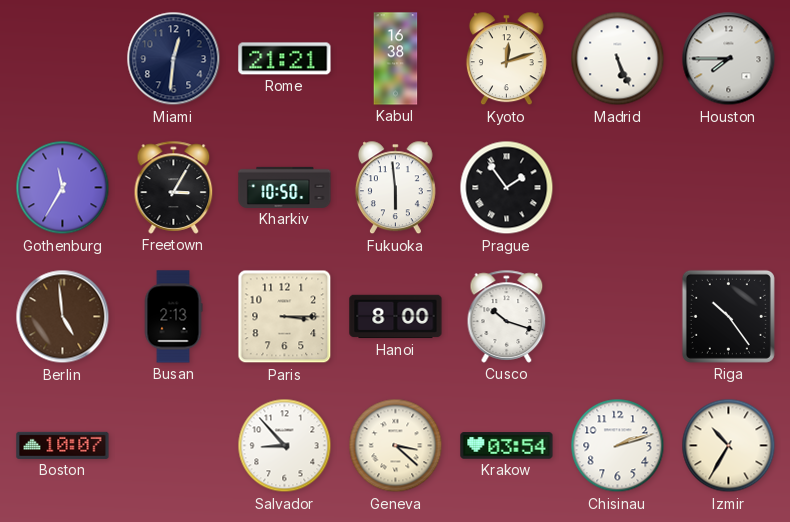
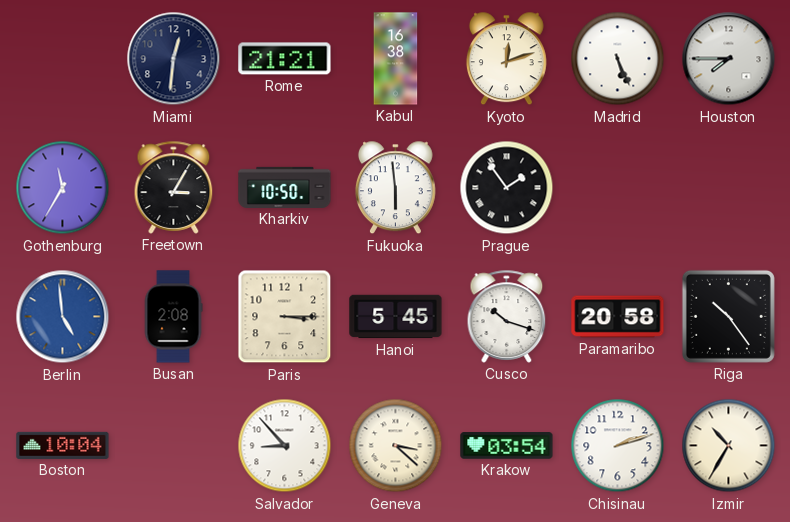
Berlin dial: brown -> blue
Busan: 2:13 -> 2:08
Hanoi: 8:00 -> 5:45
Paramaribo: none -> 20:58
Boston: 10:07 -> 10:04
